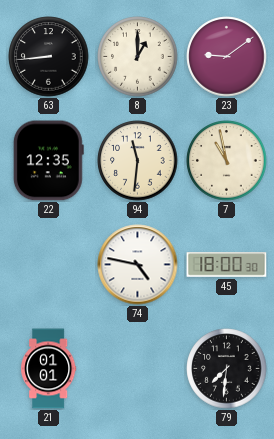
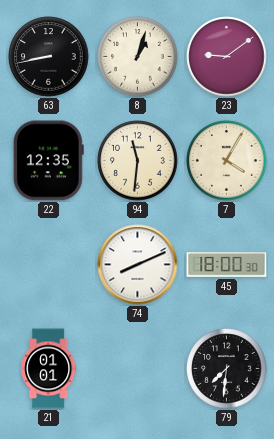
63: 8:44 -> 8:43
8: 1:00 -> 1:03
7: 10:58 -> 4:05
74: 4:47 -> 8:11
